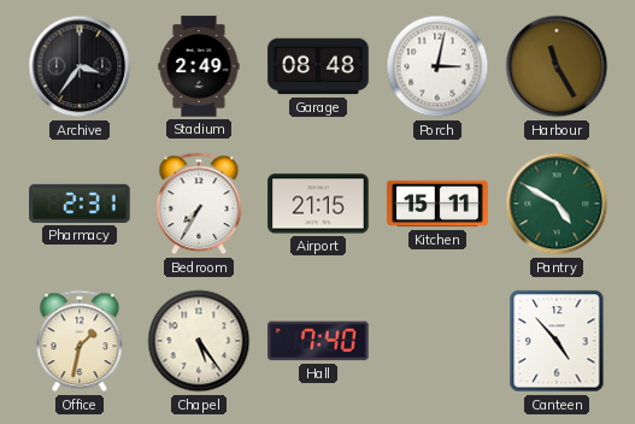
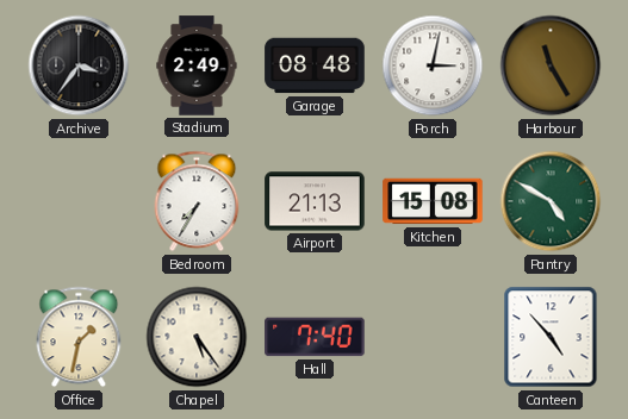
Pharmacy: 2:31 -> none
Airport: 21:15 -> 21:13
Kitchen: 15:11 -> 15:08
